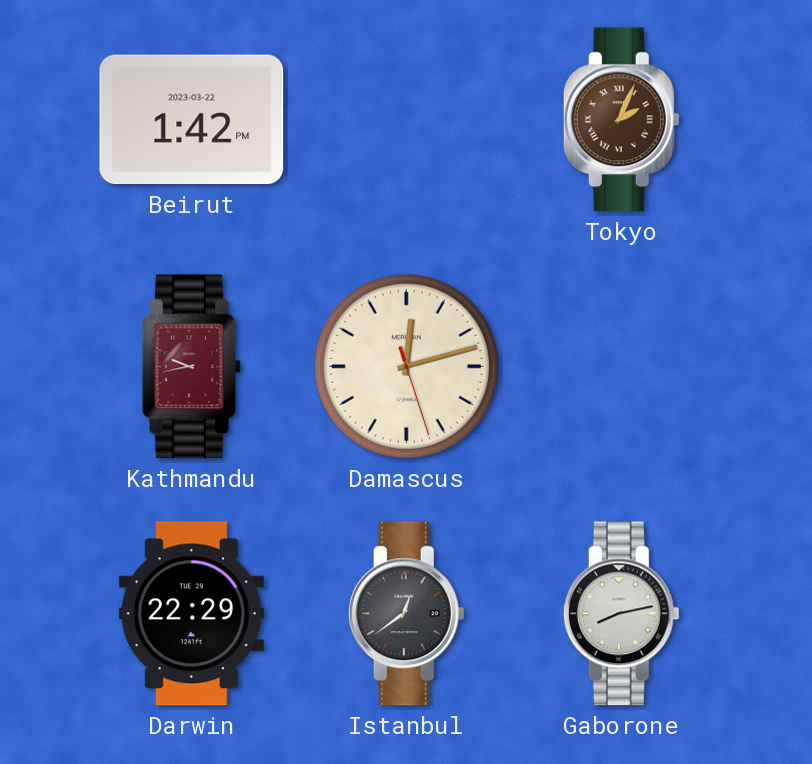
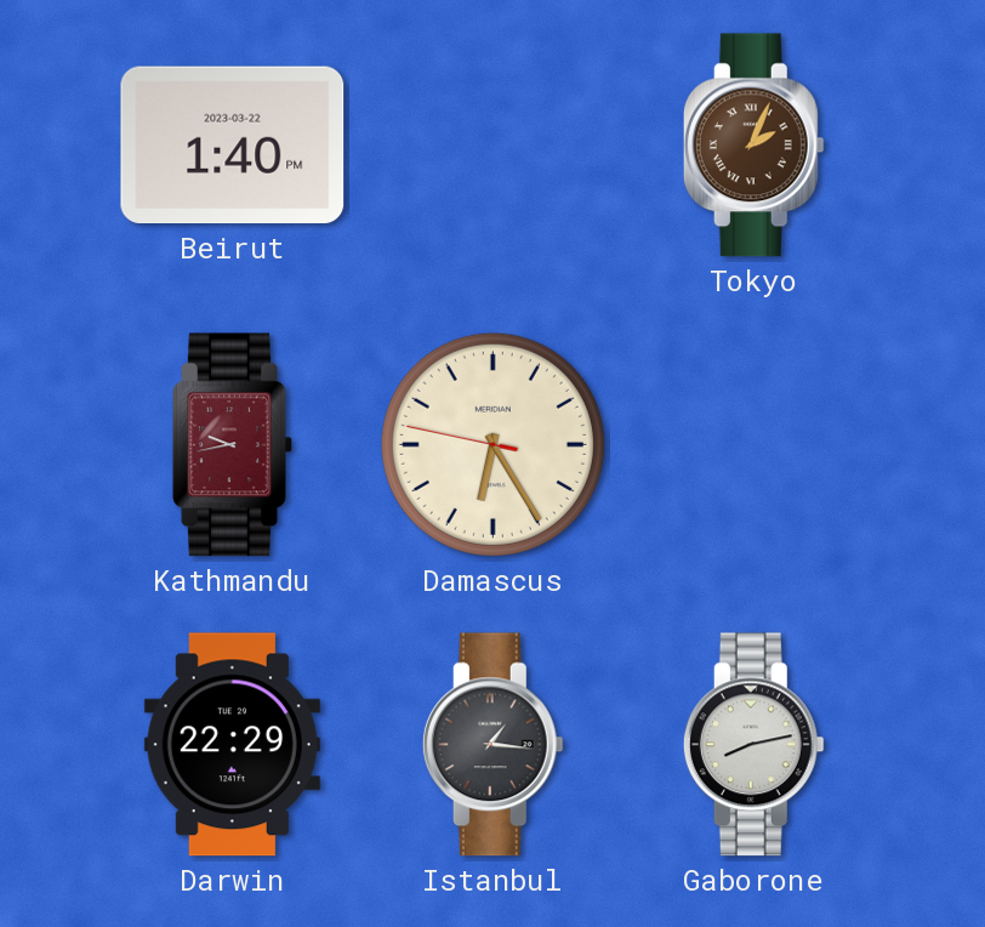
Beirut: 1:42 -> 1:40
Damascus: 12:12 -> 6:24
Istanbul: 12:39 -> 1:16
